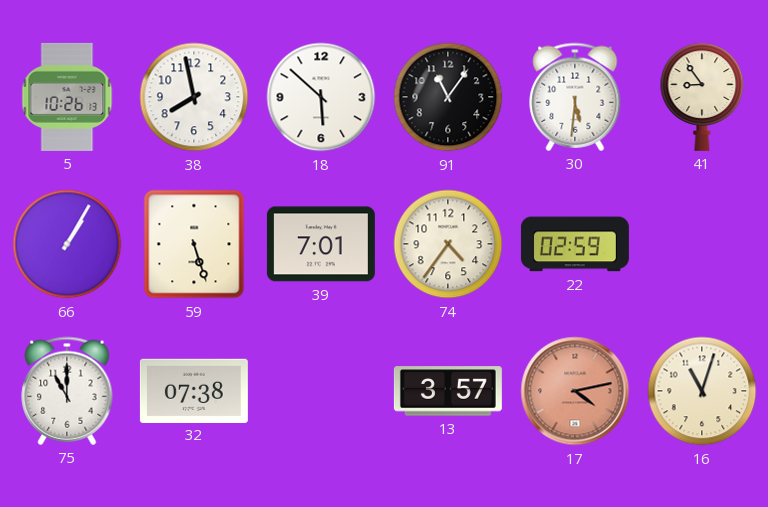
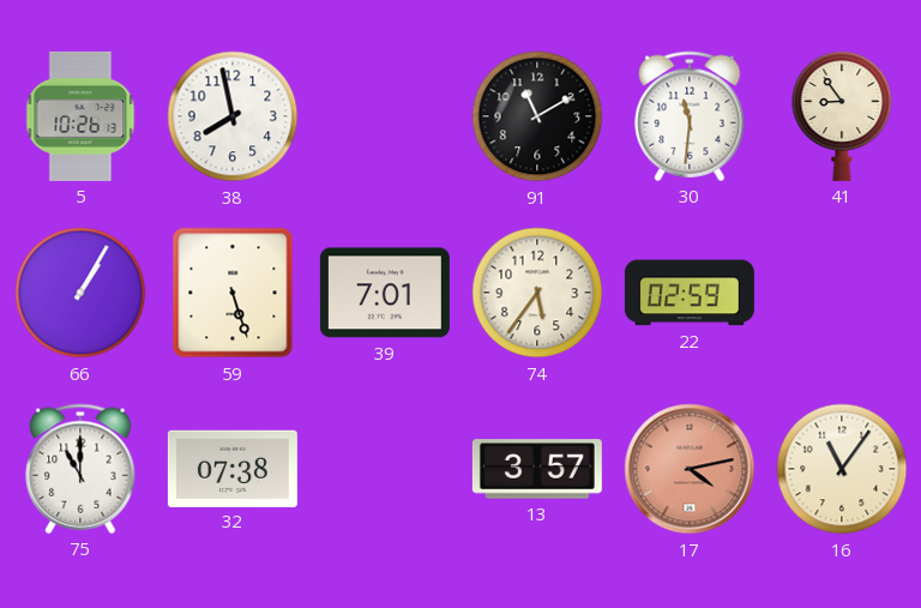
18: 5:52 -> none
91: 11:06 -> 11:10
30: 5:31 -> 11:31
74: 4:36 -> 5:36
16: 11:03 -> 11:06
